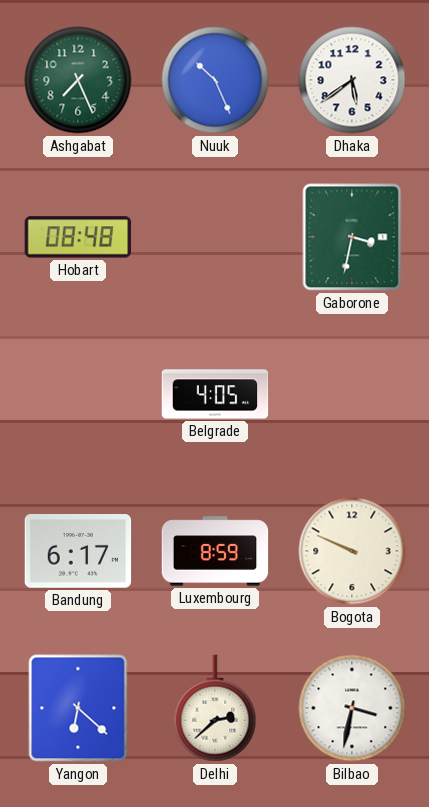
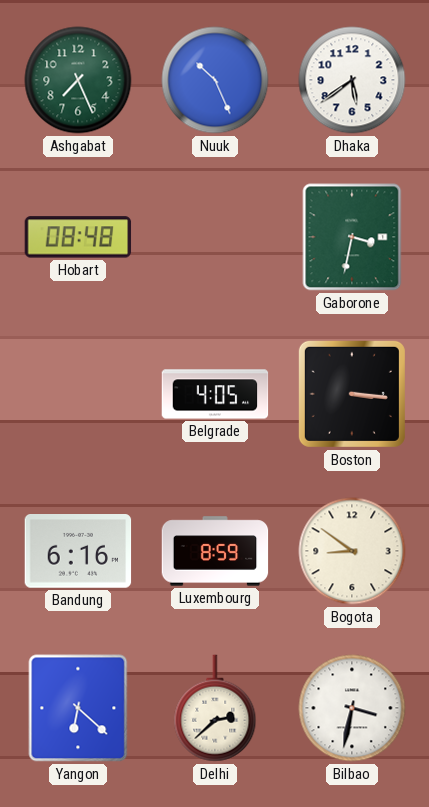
Boston: none -> 3:16
Bandung: 6:17 -> 6:16
Bogota: 9:49 -> 8:51
